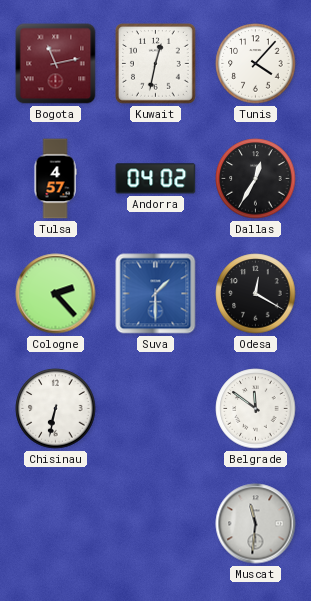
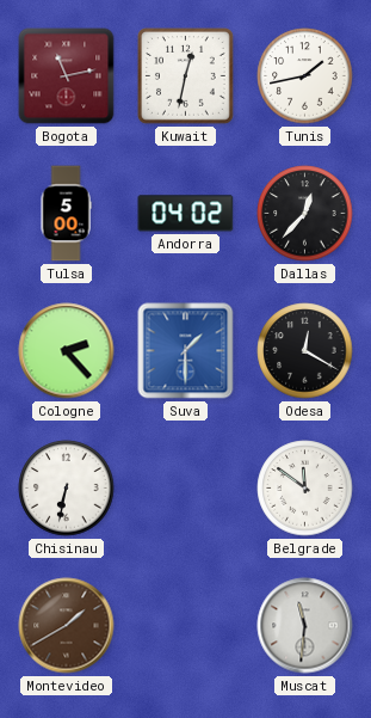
Tunis: 4:07 -> 1:43
Tulsa: 4:57 -> 5:00
Dallas: 12:35 -> 12:37
Montevideo: none -> 1:40
